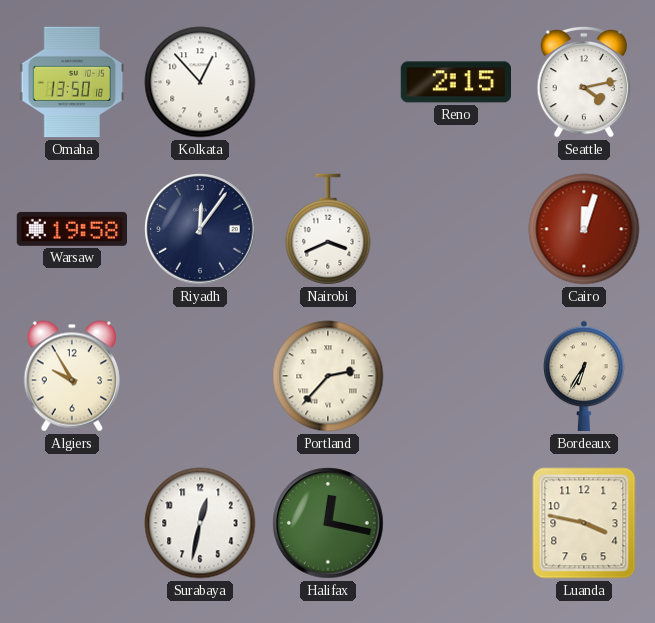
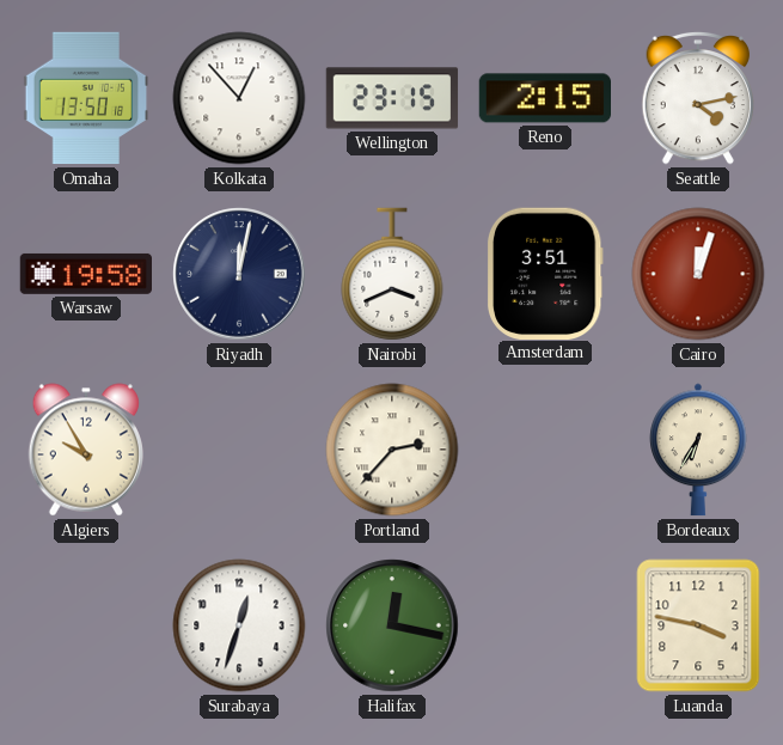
Wellington: none -> 23:15
Riyadh: 12:06 -> 12:02
Amsterdam: none -> 3:51
Surabaya: 12:32 -> 12:33
